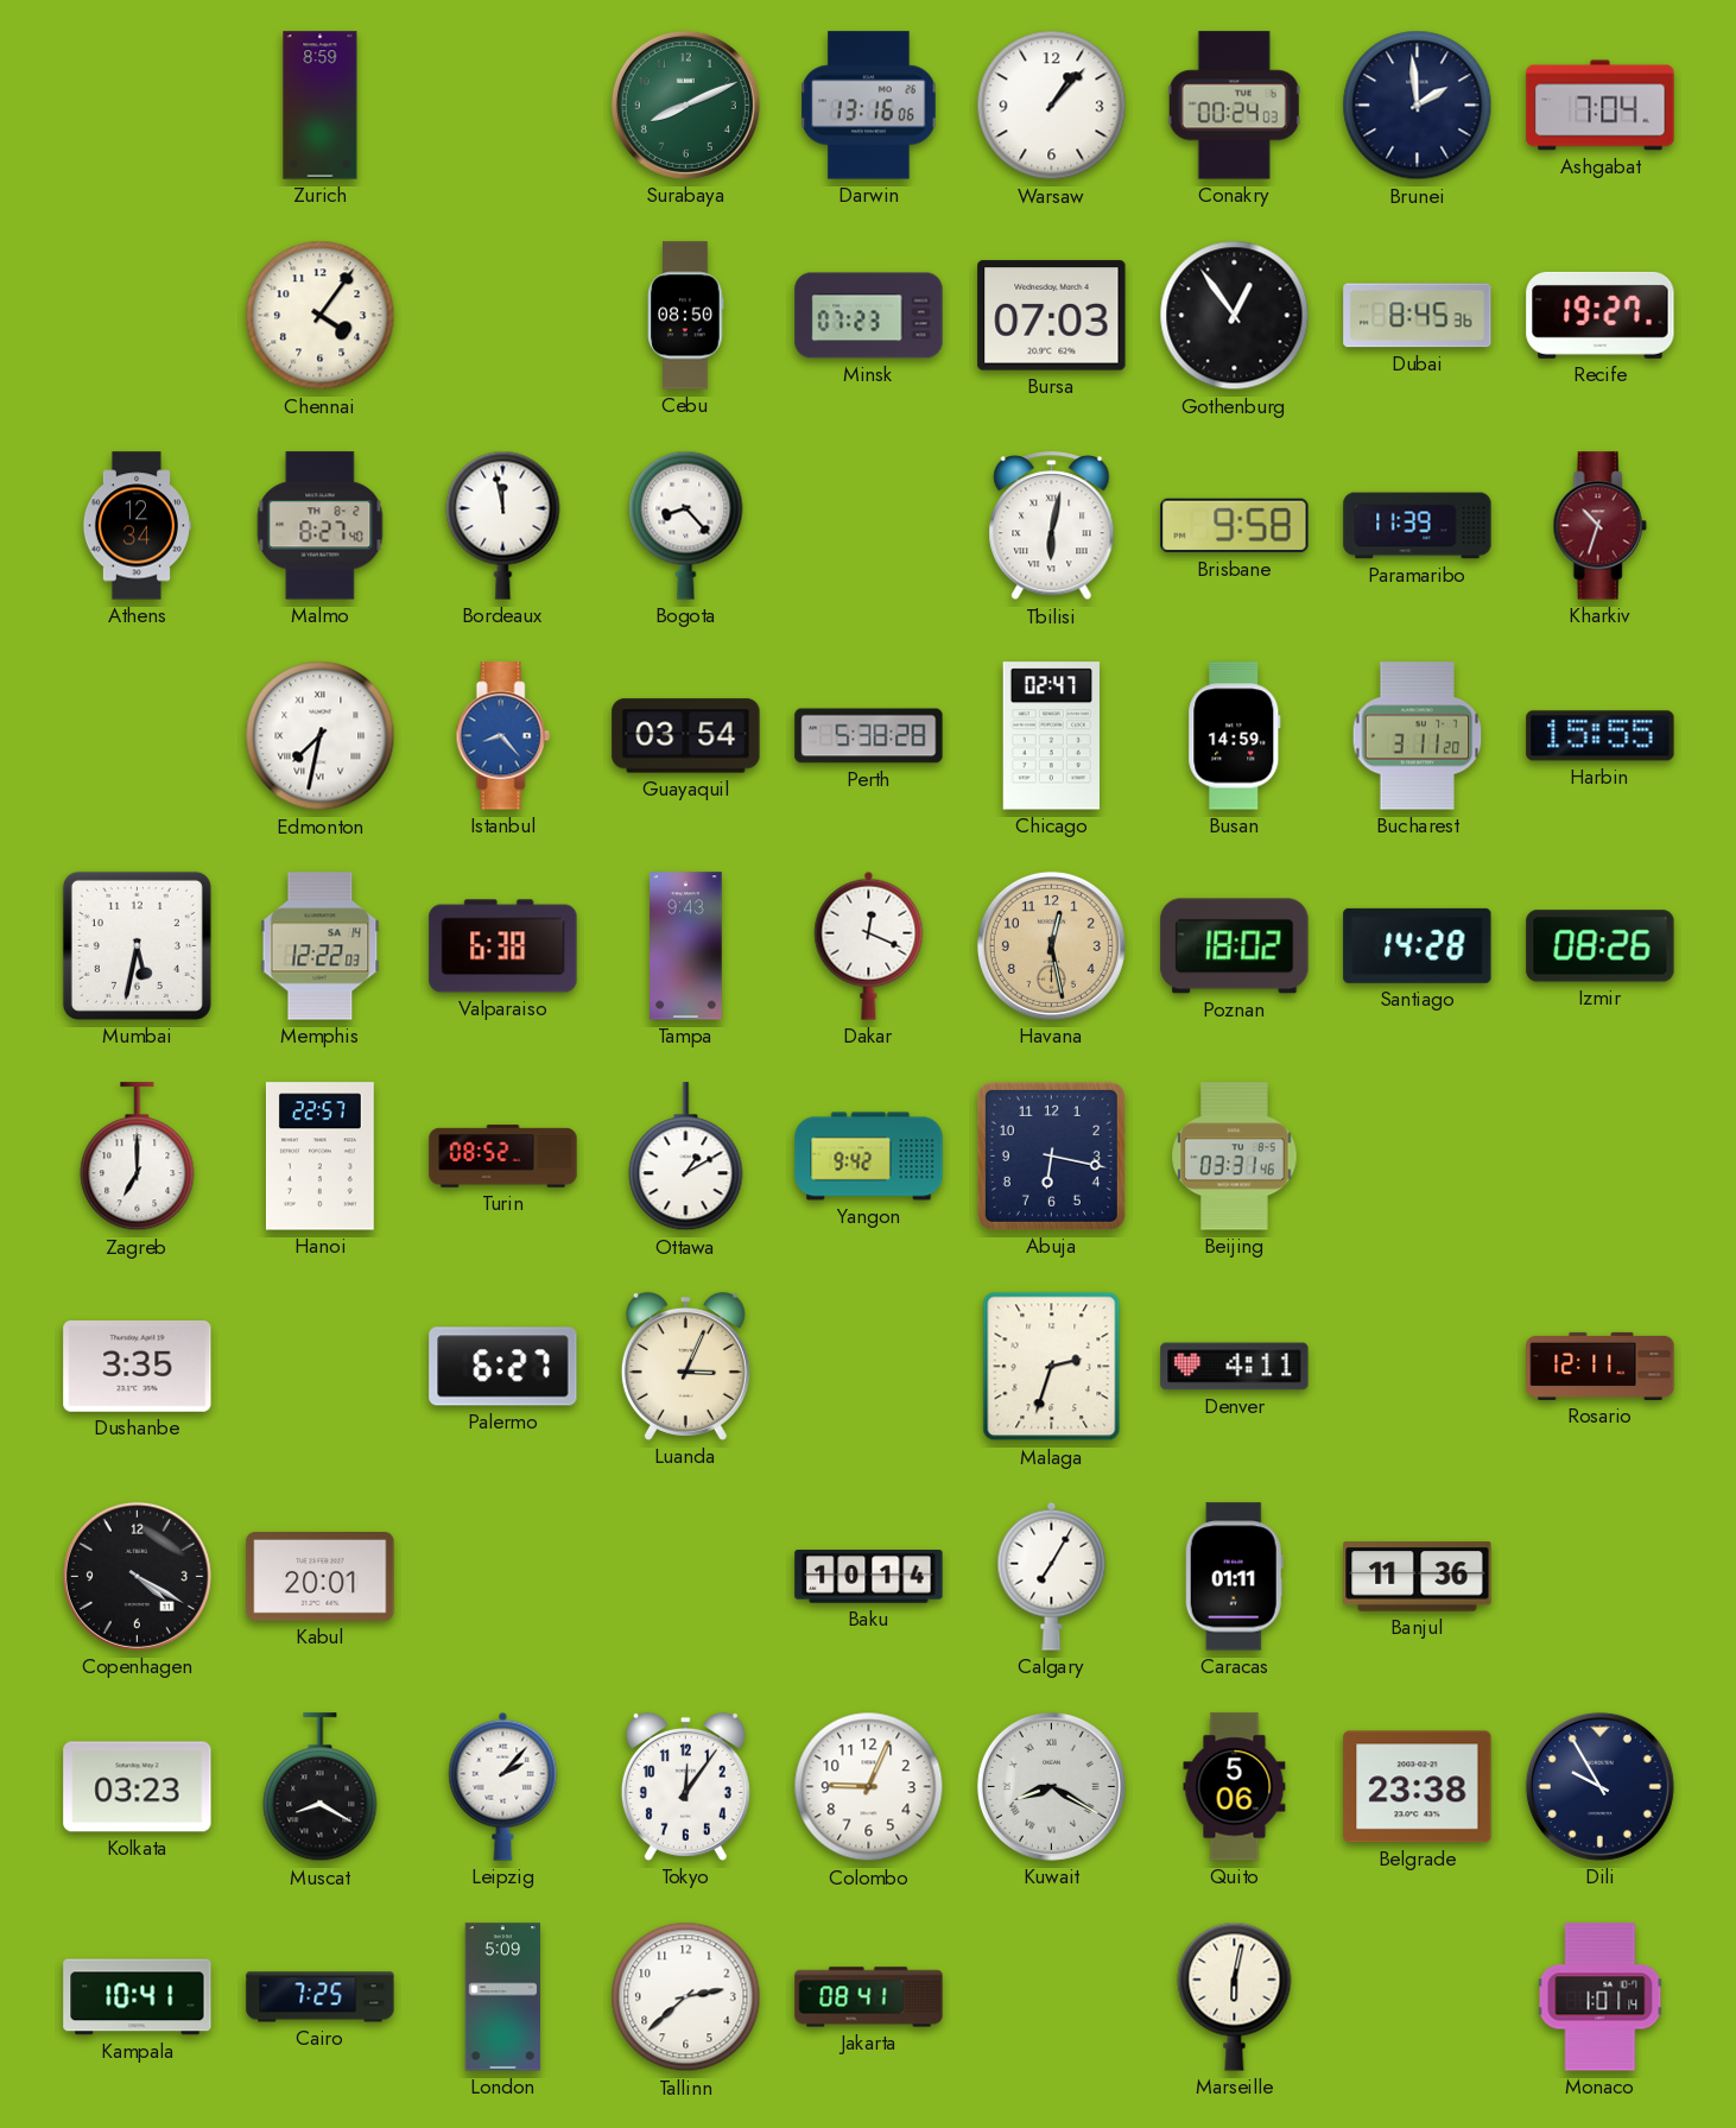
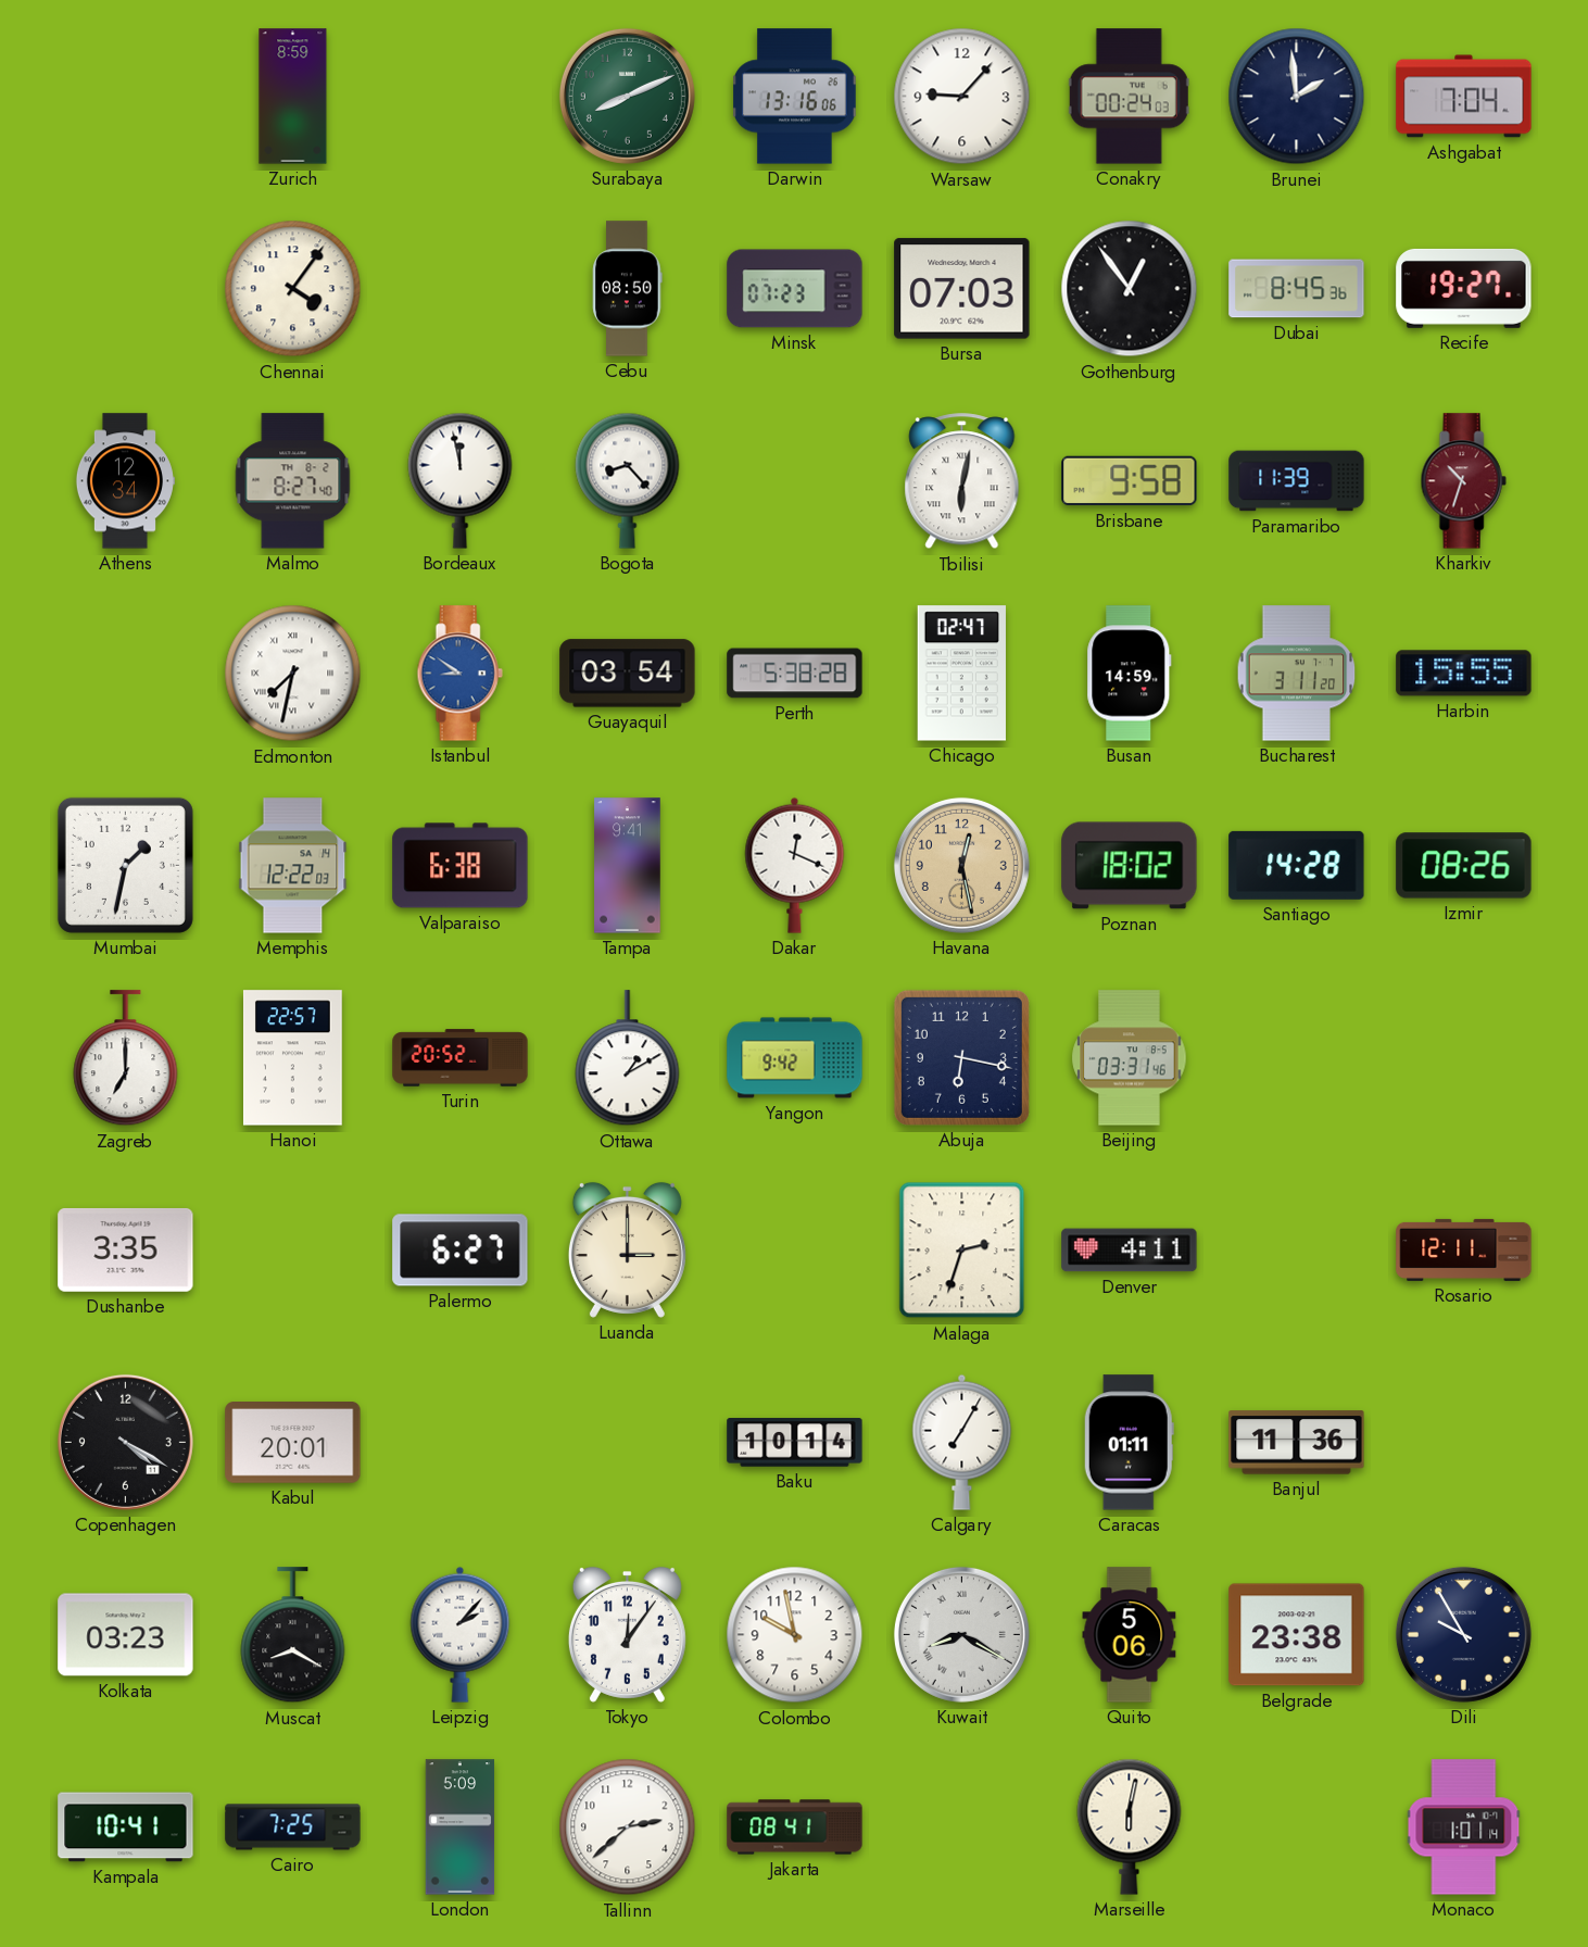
Warsaw: 1:07 -> 9:07
Istanbul: 8:23 -> 8:51
Mumbai: 5:32 -> 1:32
Tampa: 9:43 -> 9:41
Turin: 08:52 -> 20:52
Luanda: 3:04 -> 3:00
Colombo: 9:04 -> 9:58
